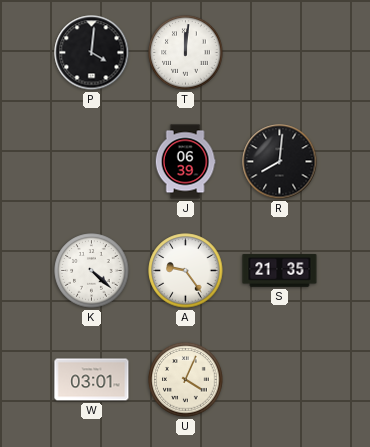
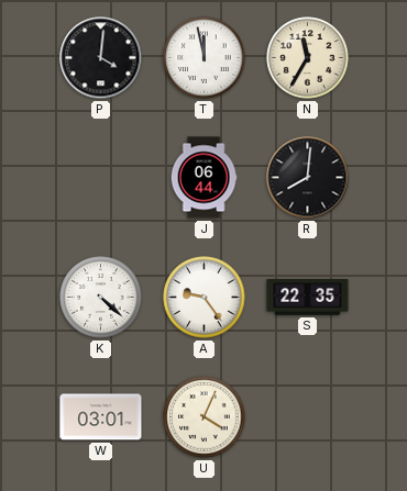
T: 12:01 -> 11:58
N: none -> 11:35
J: 06:39 -> 06:44
S: 21:35 -> 22:35
